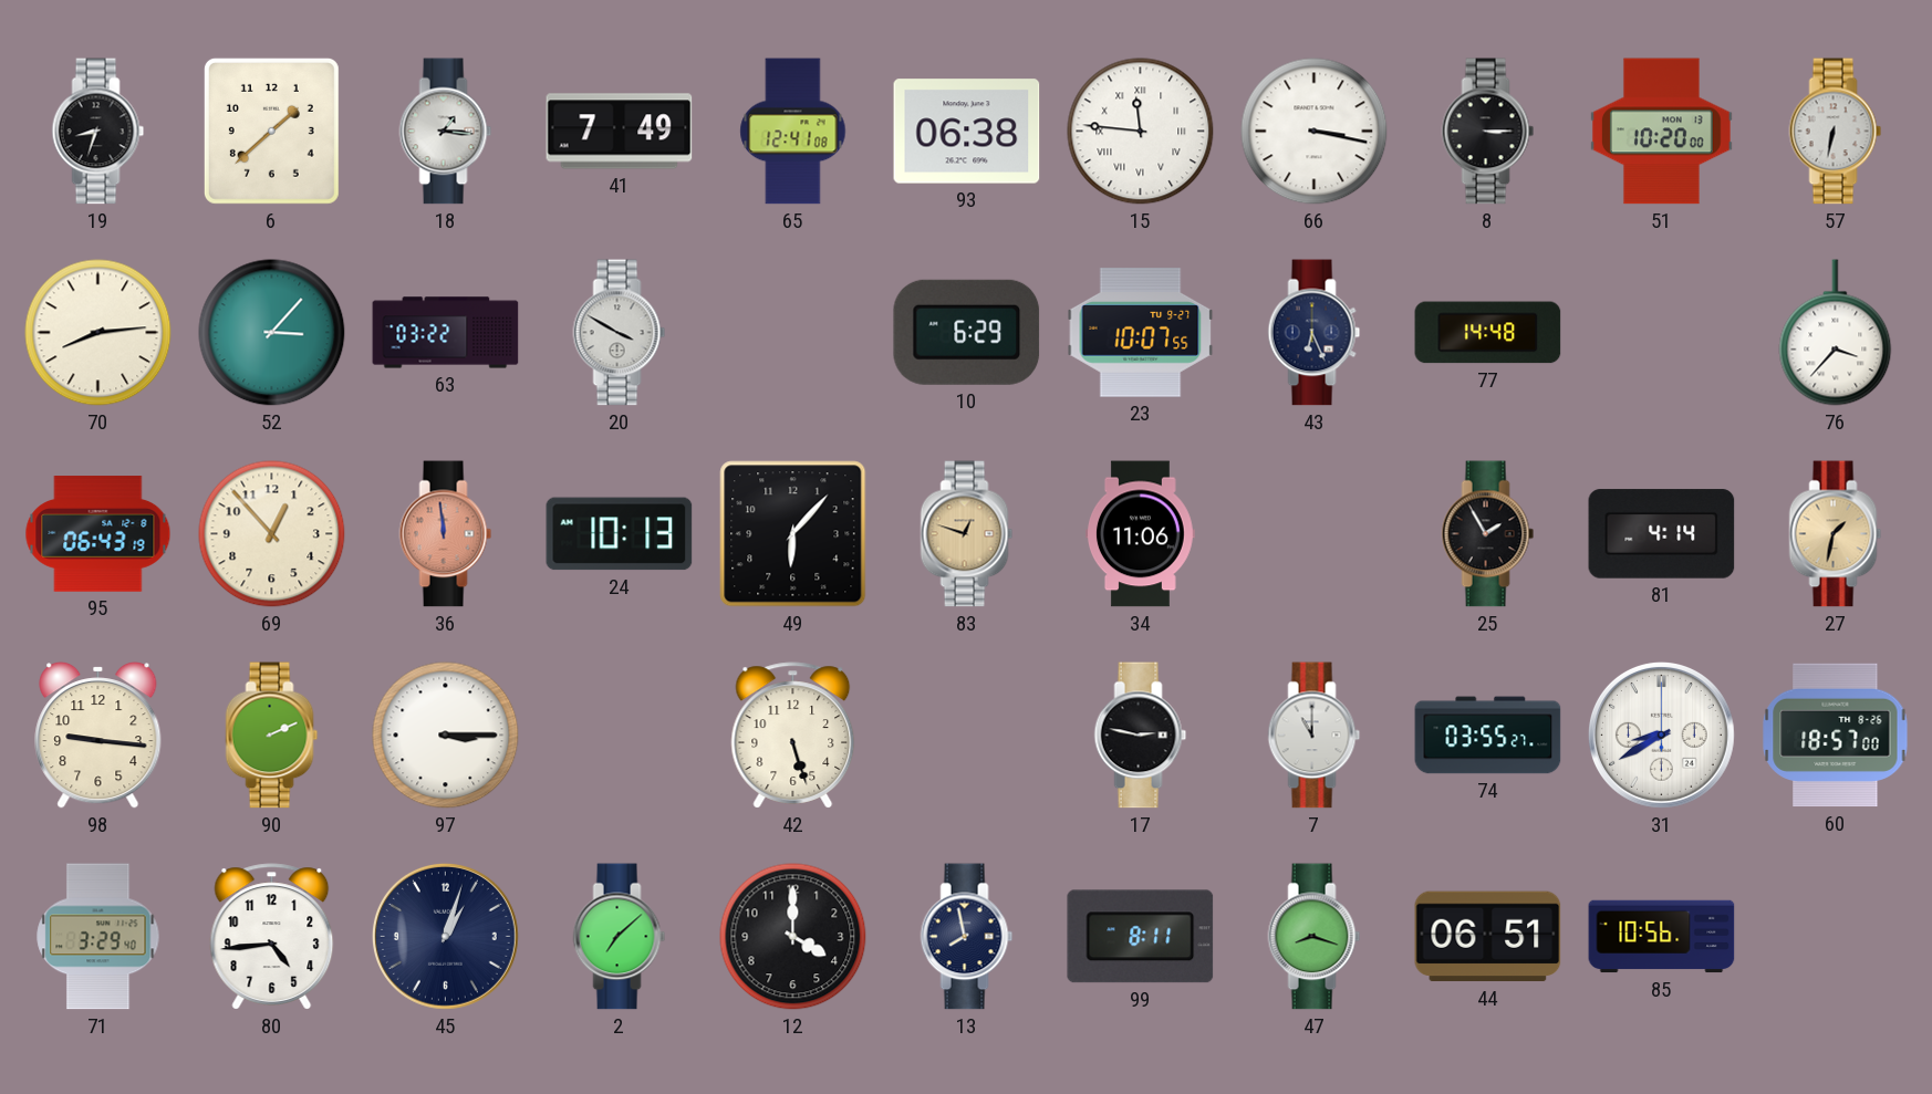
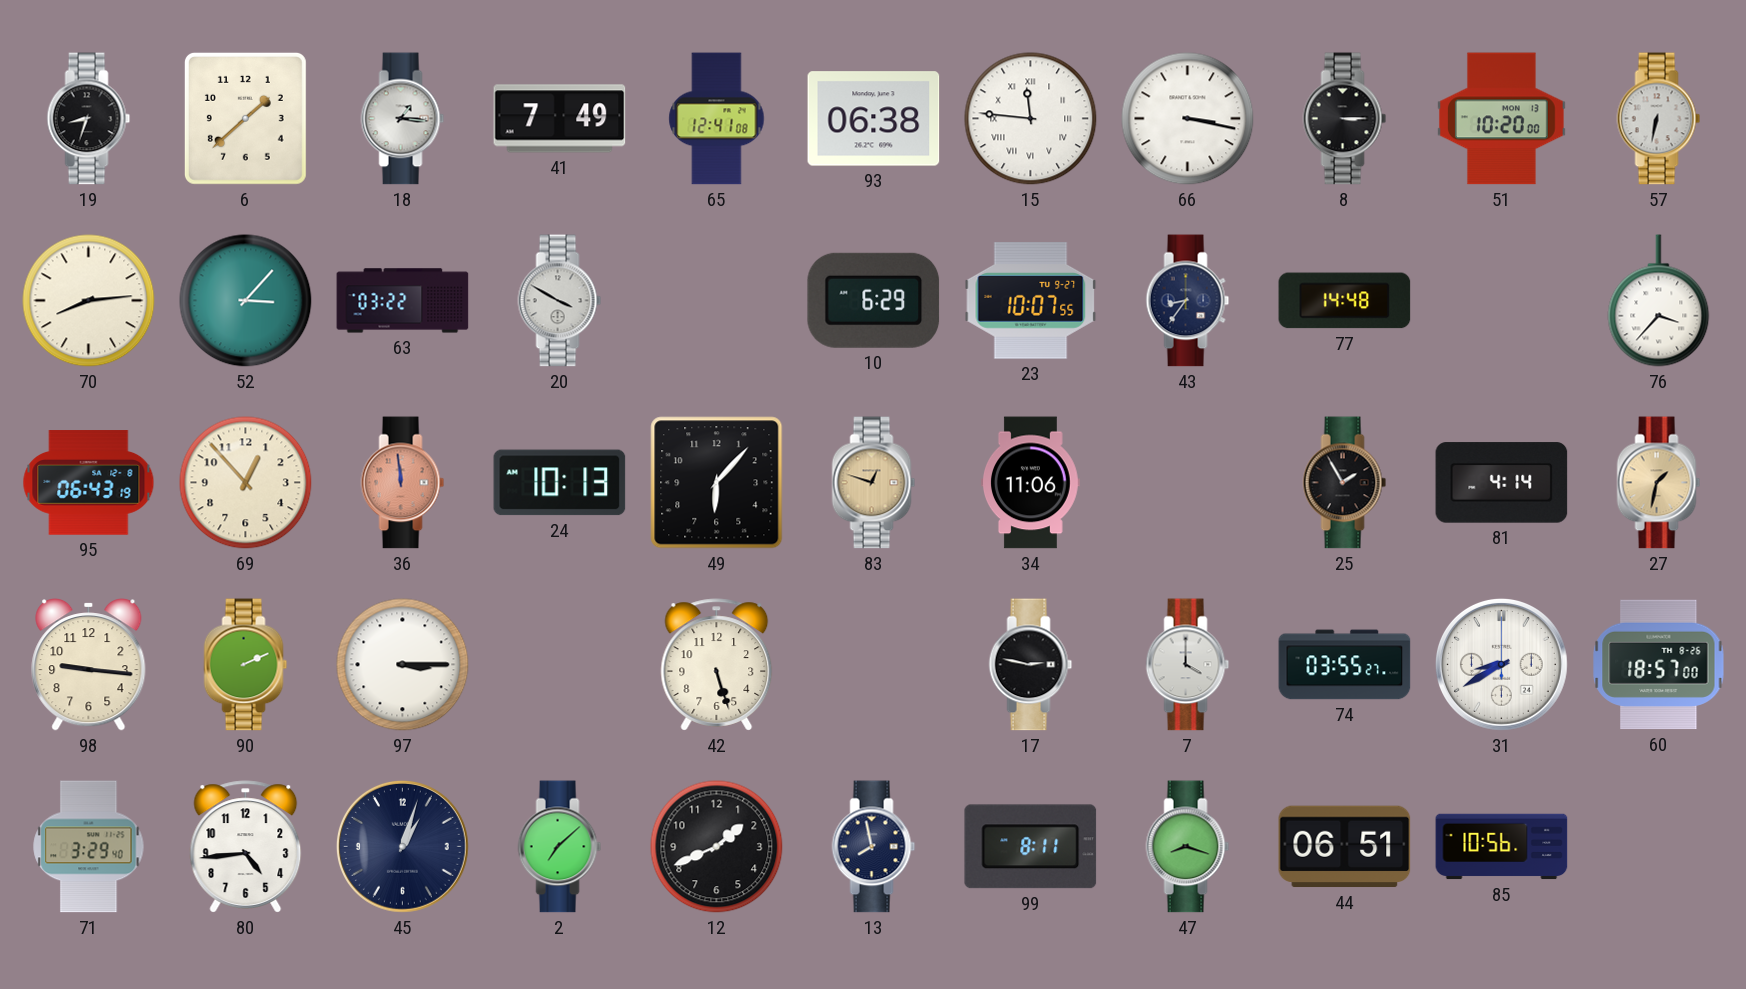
43: 6:26 -> 8:36
7: 11:00 -> 4:00
12: 4:00 -> 1:41
